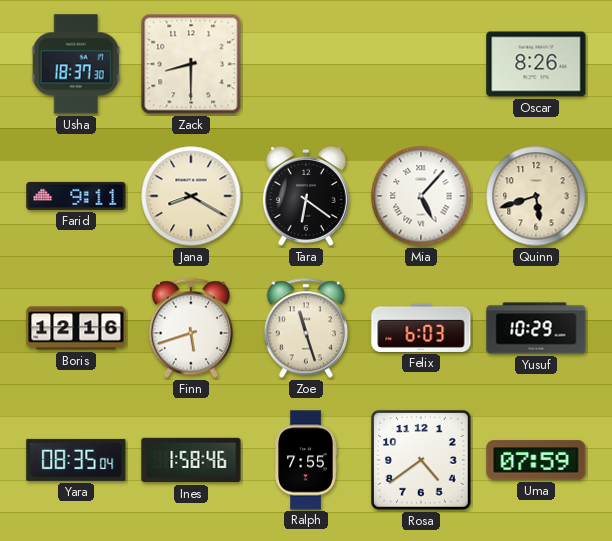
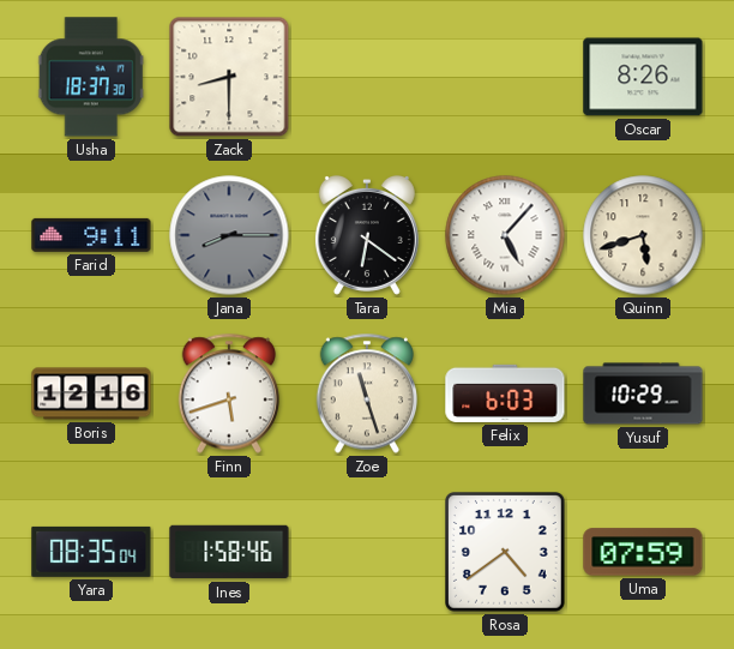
Jana: 8:20 -> 8:15
Jana dial: cream -> grey
Ralph: 7:55 -> none
